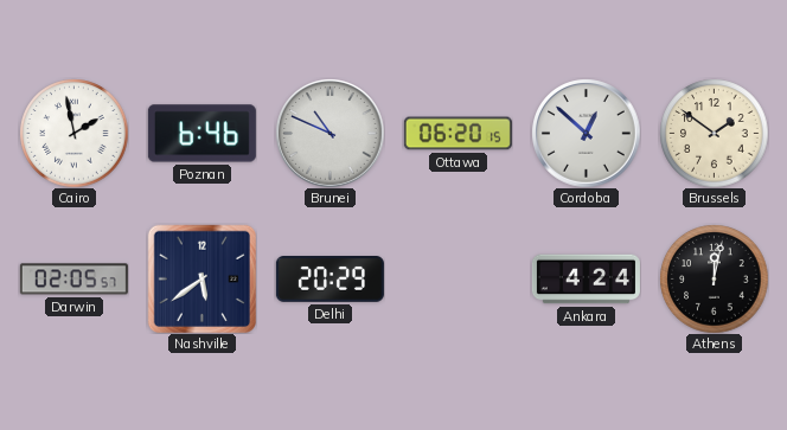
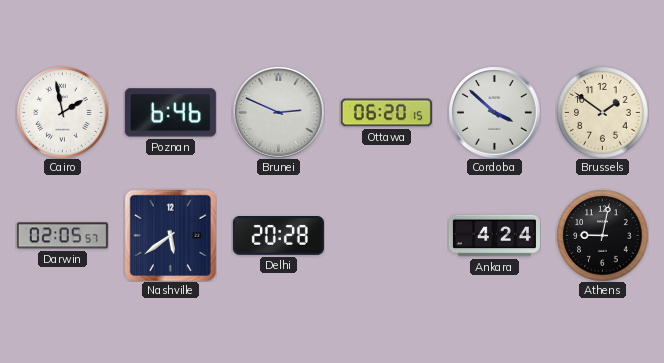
Brunei: 10:49 -> 2:49
Cordoba: 12:52 -> 3:52
Delhi: 20:29 -> 20:28
Athens: 12:02 -> 9:02
